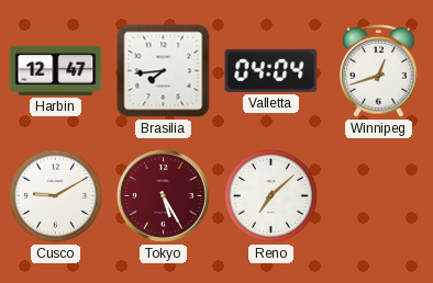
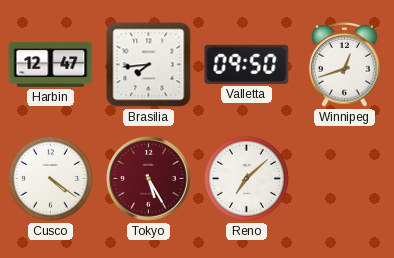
Valletta: 04:04 -> 09:50
Cusco: 9:10 -> 4:21
